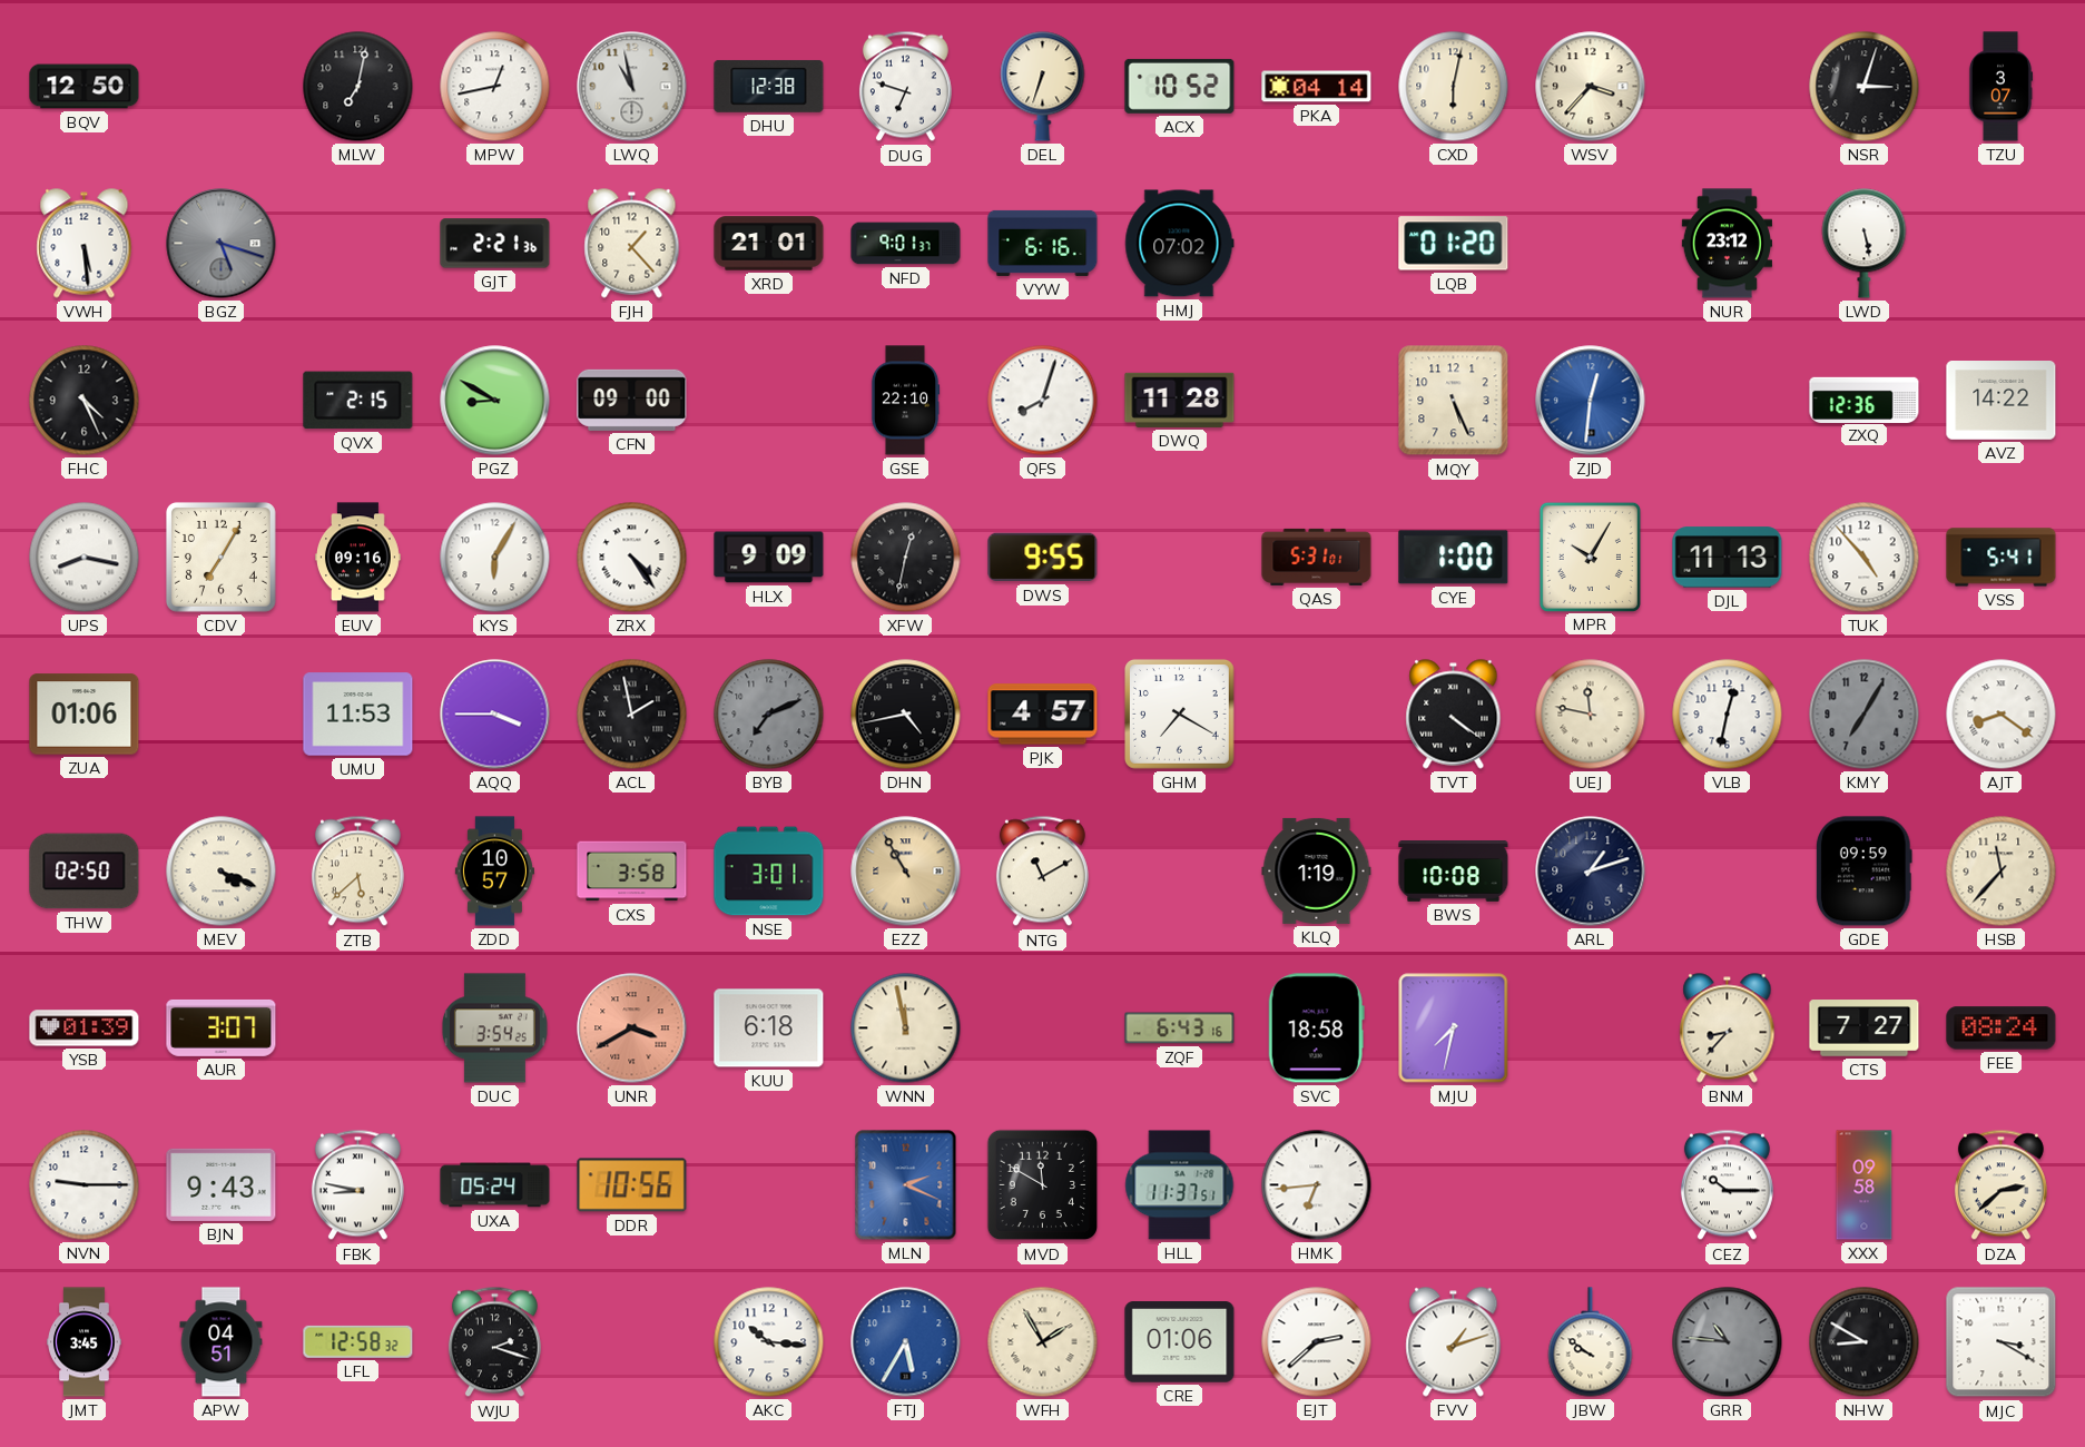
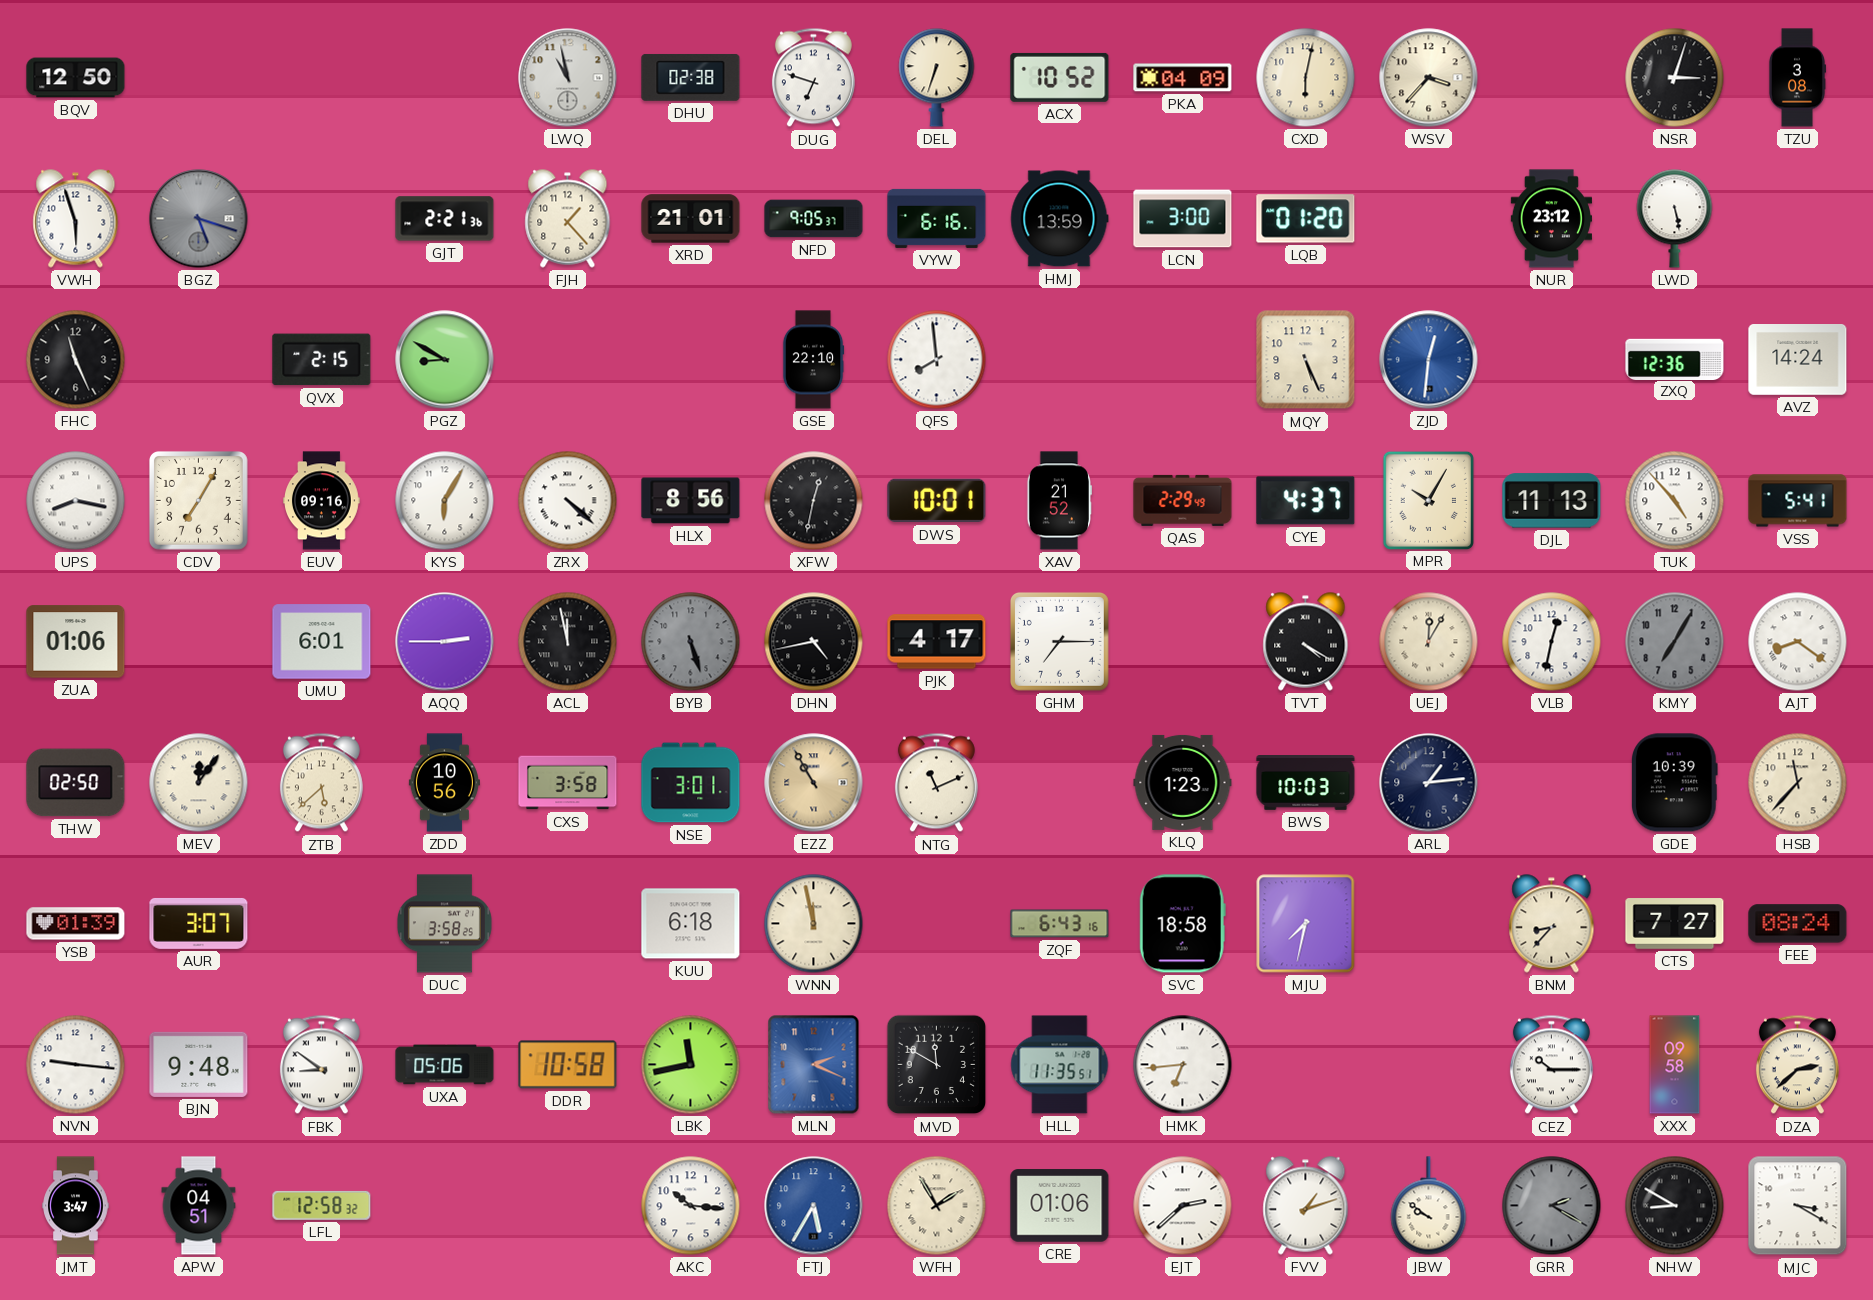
MLW: 7:02 -> none
MPW: 12:43 -> none
DHU: 12:38 -> 02:38
PKA: 04:14 -> 04:09
TZU: 3:07 -> 3:08
VWH: 5:29 -> 5:57
NFD: 9:01 -> 9:05
HMJ: 07:02 -> 13:59
LCN: none -> 3:00
FHC: 4:26 -> 11:26
CFN: 09:00 -> none
QFS: 8:03 -> 7:59
DWQ: 11:28 -> none
AVZ: 14:22 -> 14:24
ZRX: 4:24 -> 4:22
HLX: 9:09 -> 8:56
DWS: 9:55 -> 10:01
XAV: none -> 21:52
QAS: 5:31 -> 2:29
CYE: 1:00 -> 4:37
UMU: 11:53 -> 6:01
AQQ: 3:45 -> 2:45
ACL: 1:58 -> 11:58
BYB: 7:11 -> 5:27
PJK: 4:57 -> 4:17
GHM: 7:20 -> 7:15
TVT: 4:21 -> 4:20
UEJ: 11:47 -> 12:05
MEV: 4:19 -> 12:06
ZDD: 10:57 -> 10:56
NTG: 11:10 -> 11:11
KLQ: 1:19 -> 1:23
BWS: 10:08 -> 10:03
ARL: 1:12 -> 1:14
GDE: 09:59 -> 10:39
DUC: 3:54 -> 3:58
UNR: 3:40 -> none
NVN: 9:15 -> 9:16
BJN: 9:43 -> 9:48
FBK: 8:47 -> 8:51
UXA: 05:24 -> 05:06
DDR: 10:56 -> 10:58
LBK: none -> 11:43
HLL: 11:37 -> 11:35
JMT: 3:45 -> 3:47
WJU: 2:18 -> none
GRR: 10:46 -> 2:20
